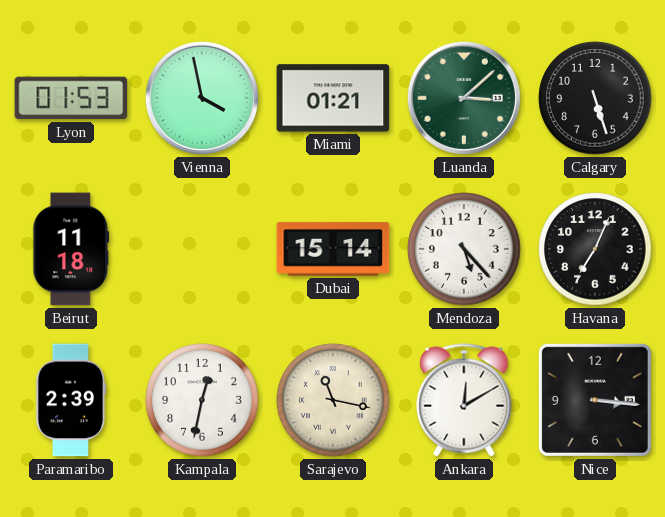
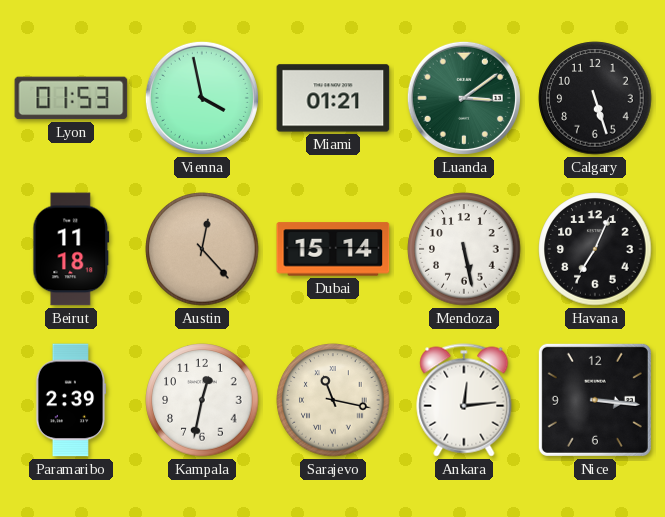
Luanda: 3:08 -> 3:09
Austin: none -> 12:23
Mendoza: 5:23 -> 5:28
Ankara: 12:10 -> 12:14
